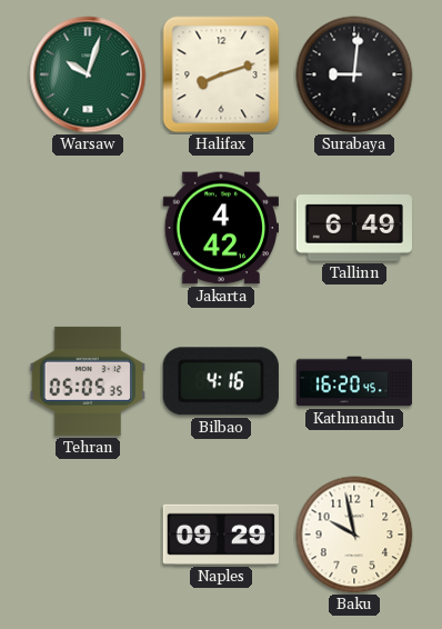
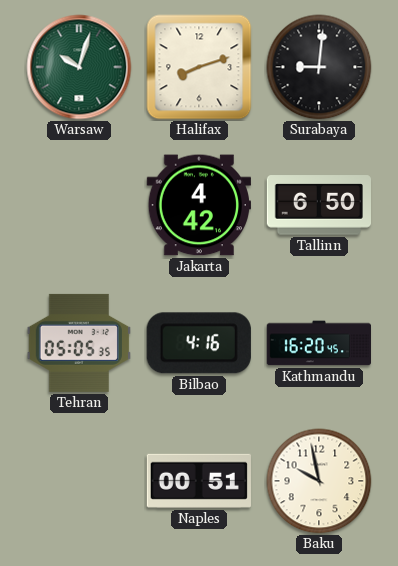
Tallinn: 6:49 -> 6:50
Naples: 09:29 -> 00:51
